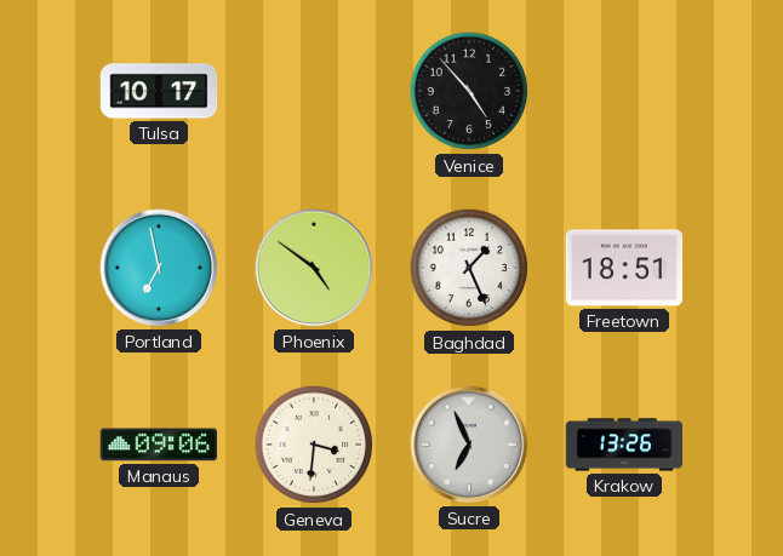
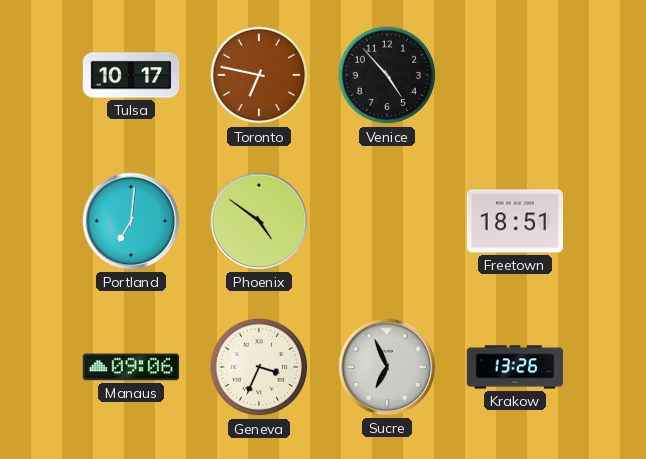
Toronto: none -> 6:47
Portland: 6:58 -> 7:01
Baghdad: 1:26 -> none
Geneva: 3:31 -> 3:34
